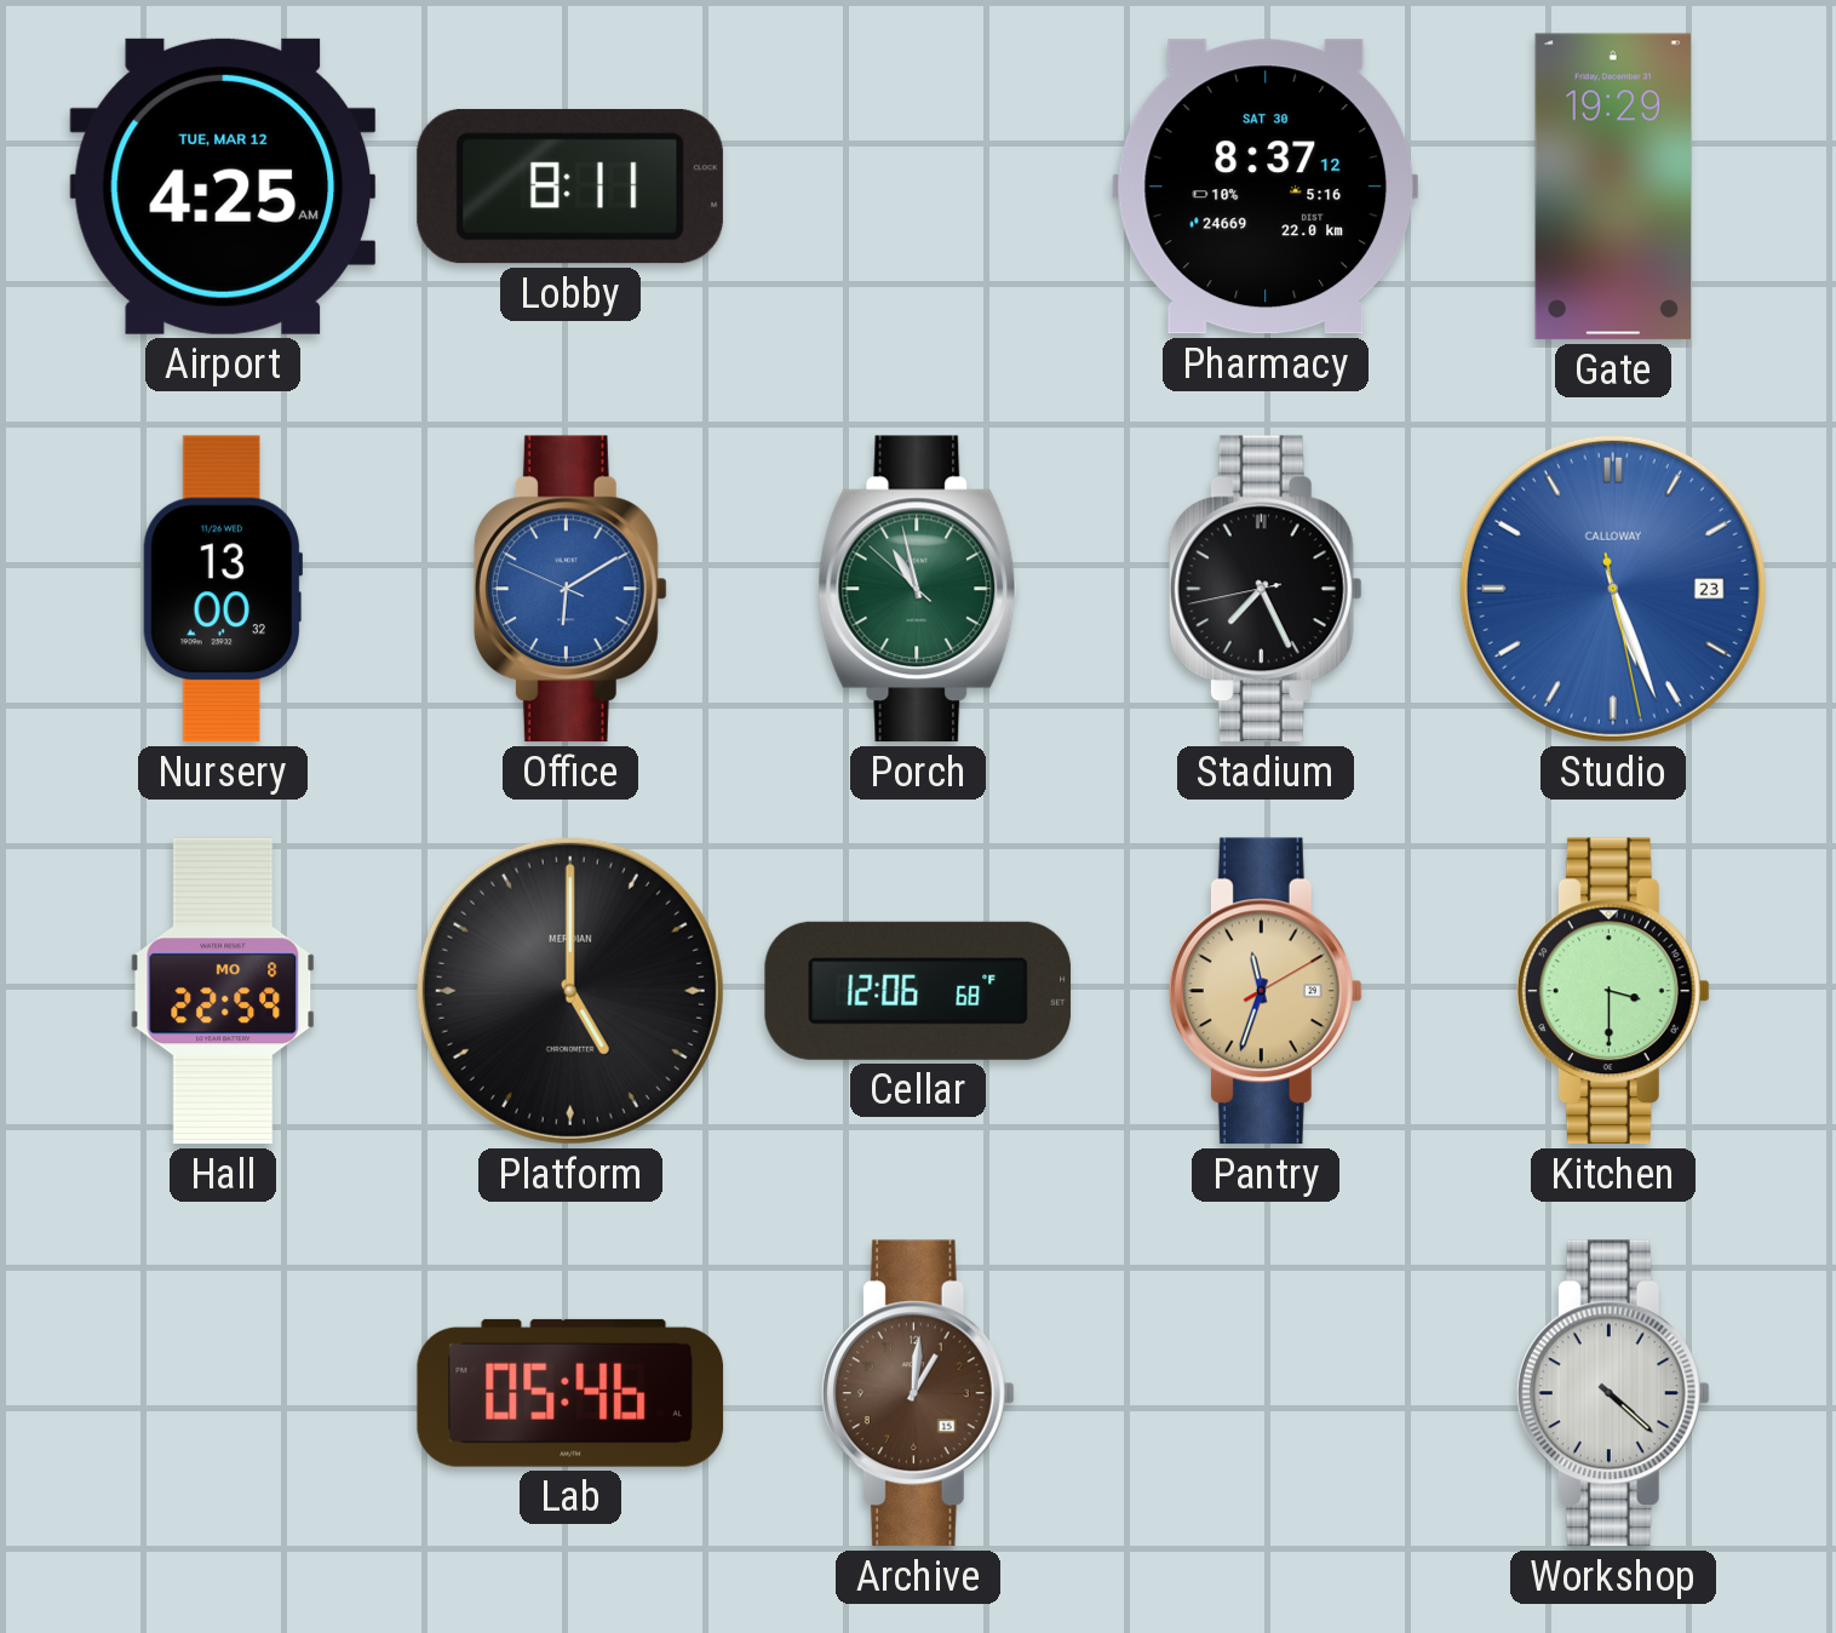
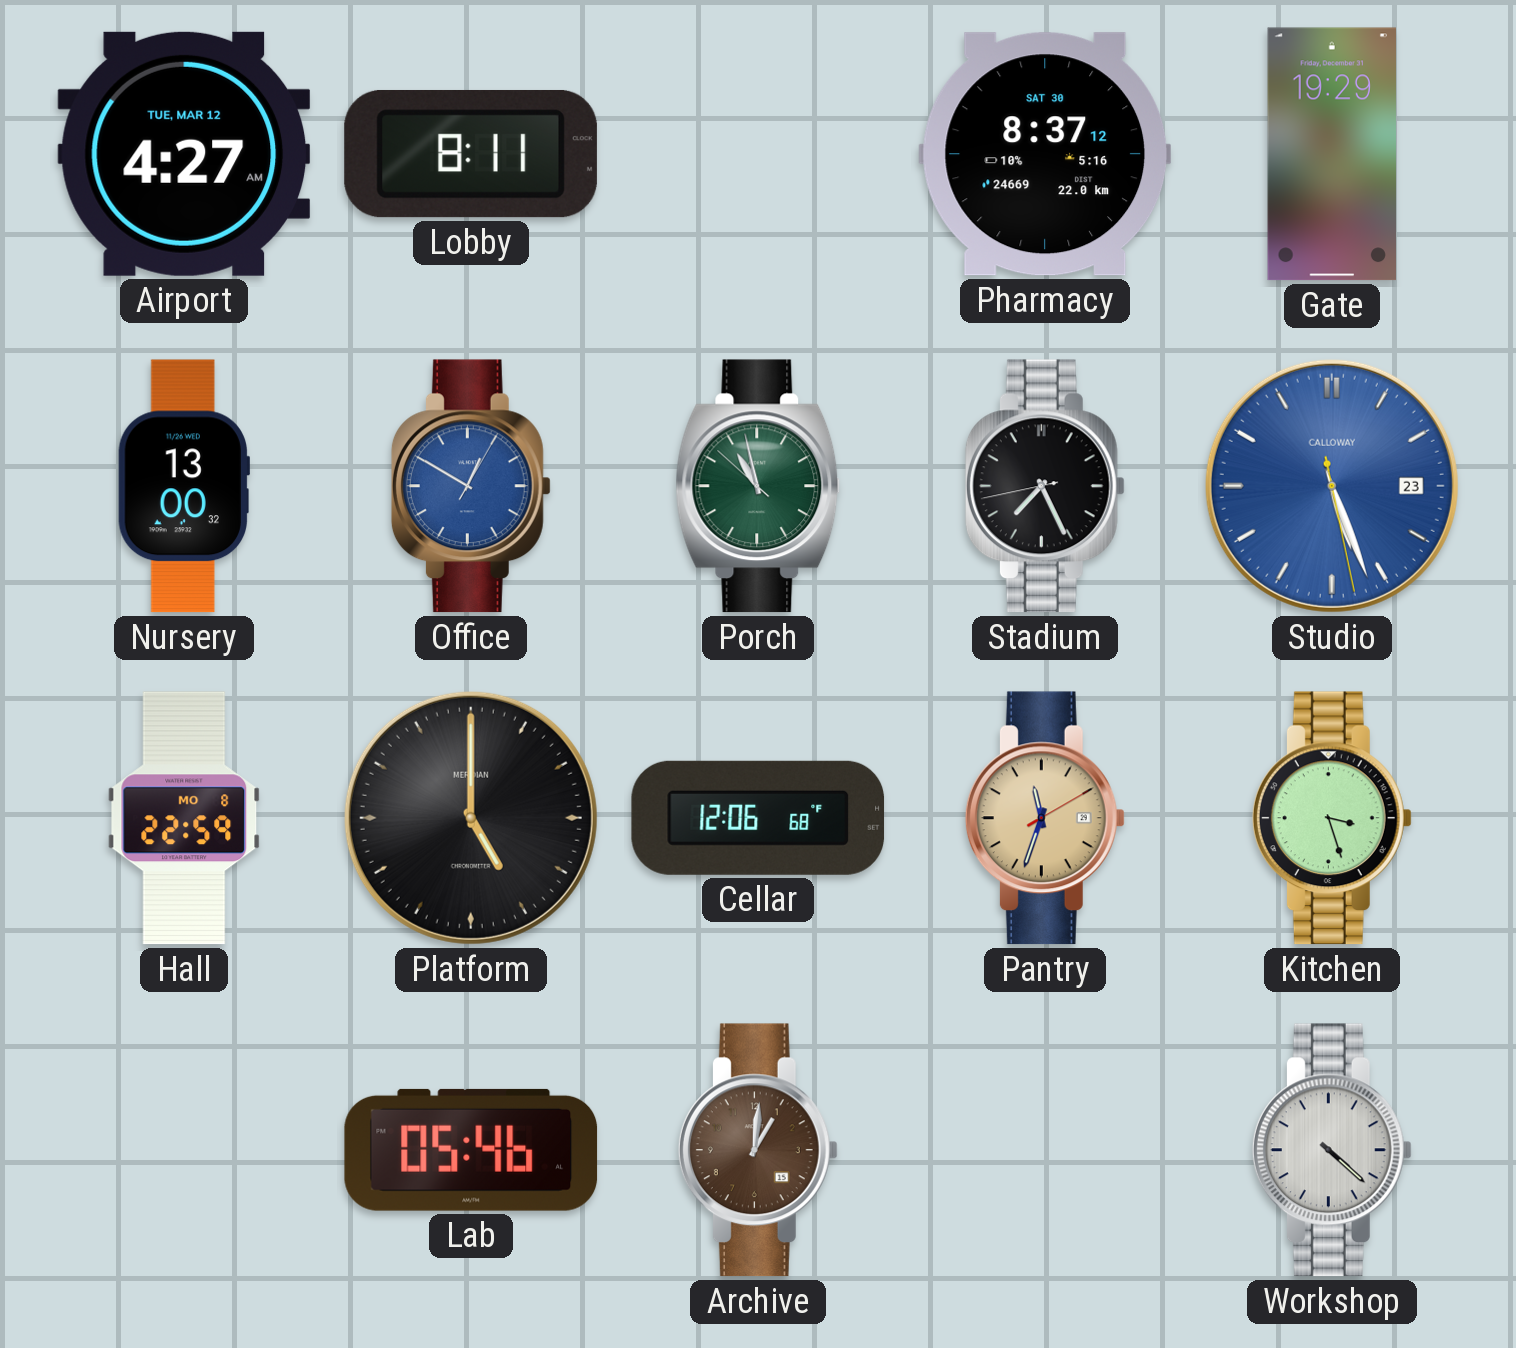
Airport: 4:25 -> 4:27
Office: 6:09 -> 12:50
Kitchen: 3:30 -> 3:27
